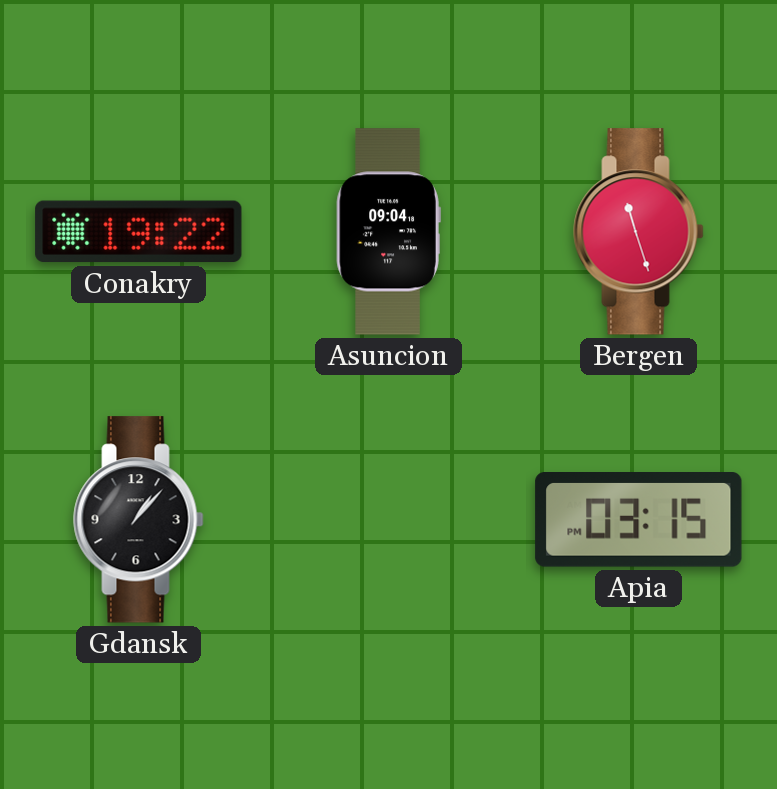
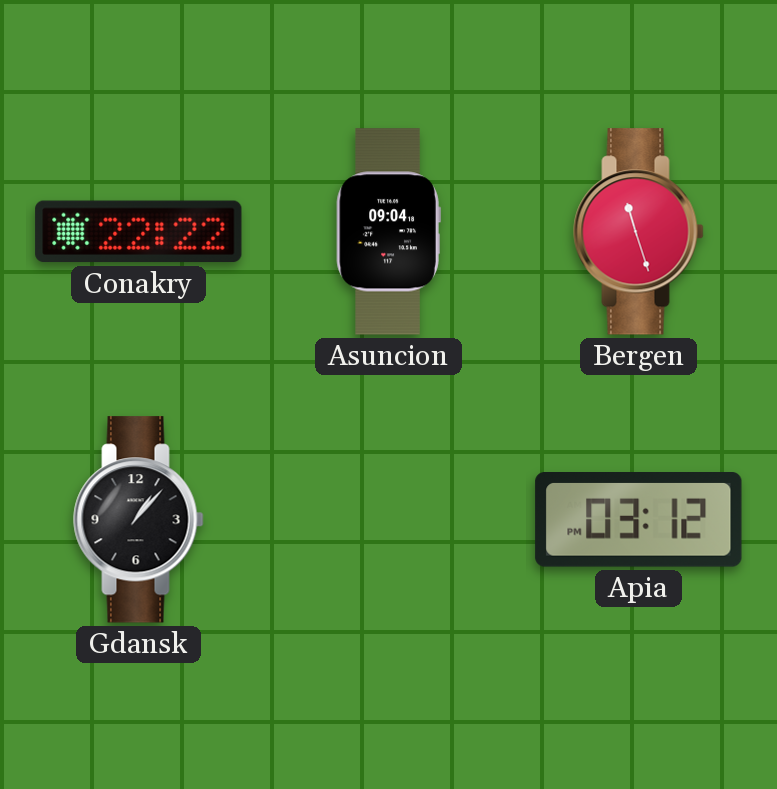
Conakry: 19:22 -> 22:22
Apia: 03:15 -> 03:12
